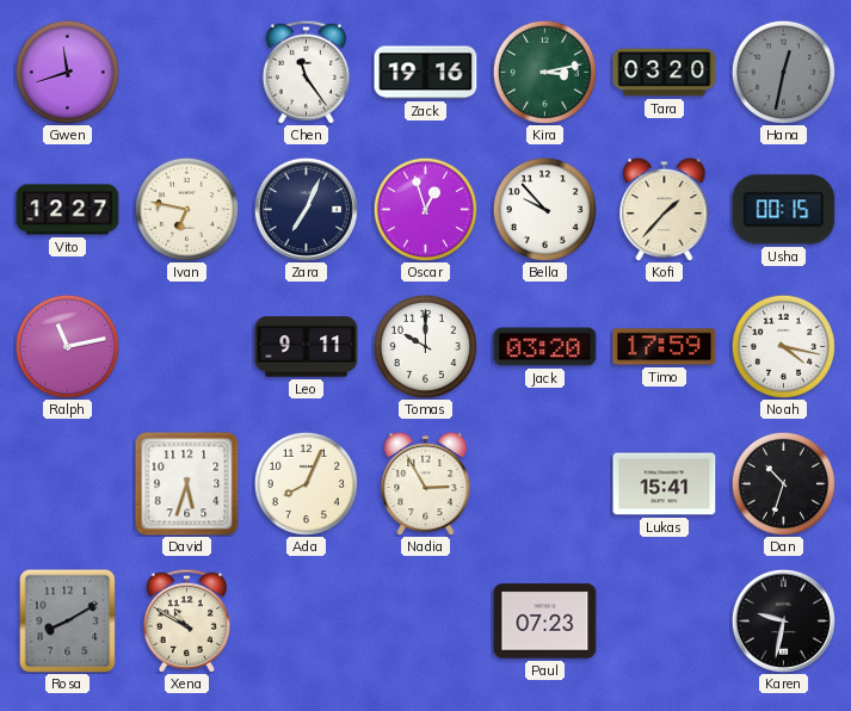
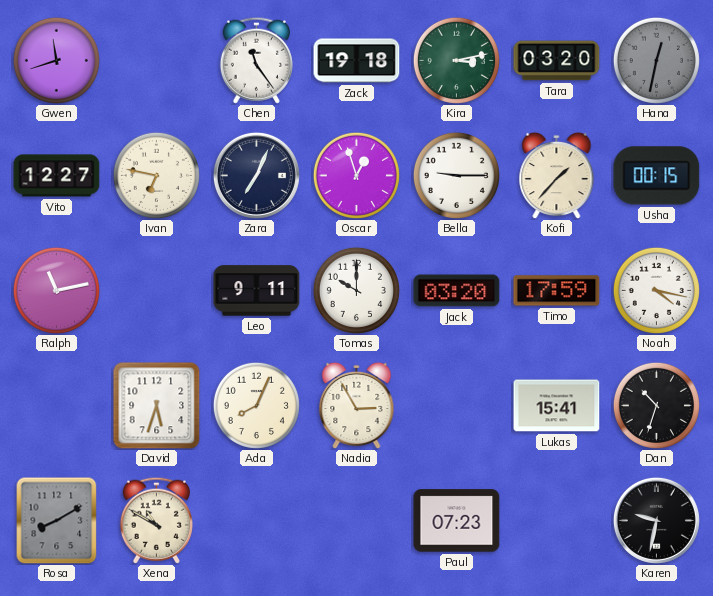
Zack: 19:16 -> 19:18
Bella: 9:53 -> 9:15
